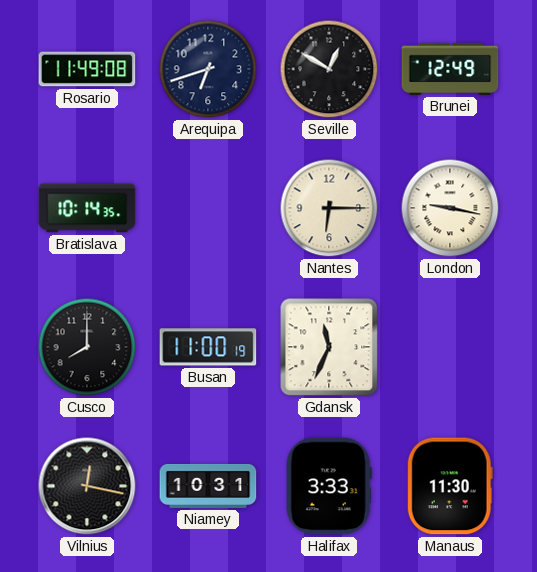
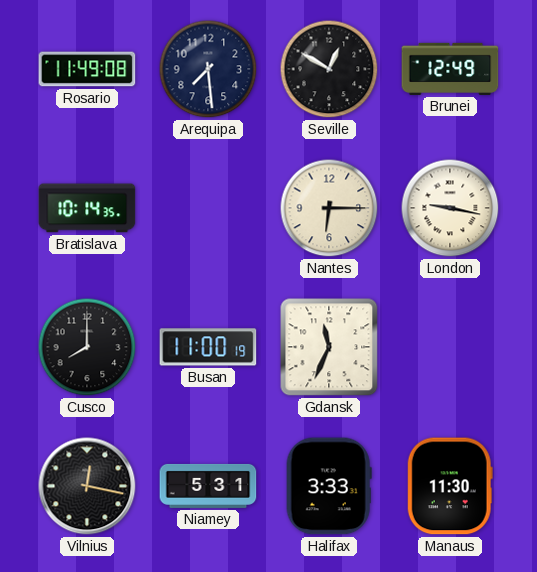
Arequipa: 6:42 -> 7:29
Niamey: 10:31 -> 5:31
